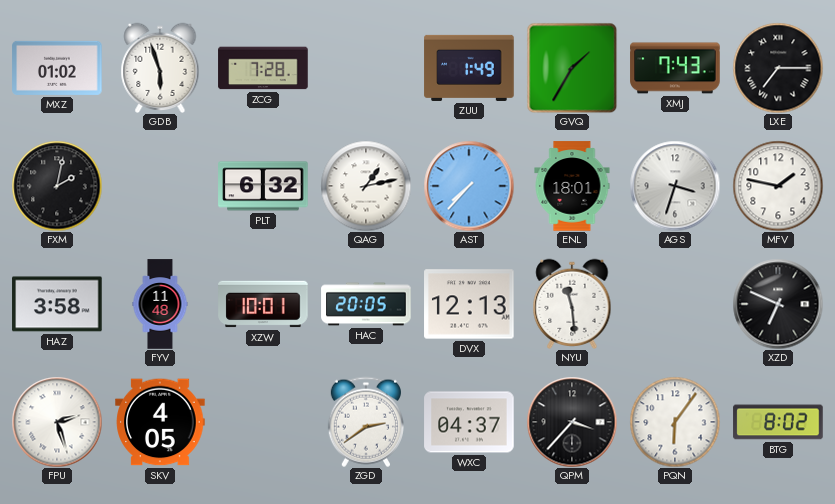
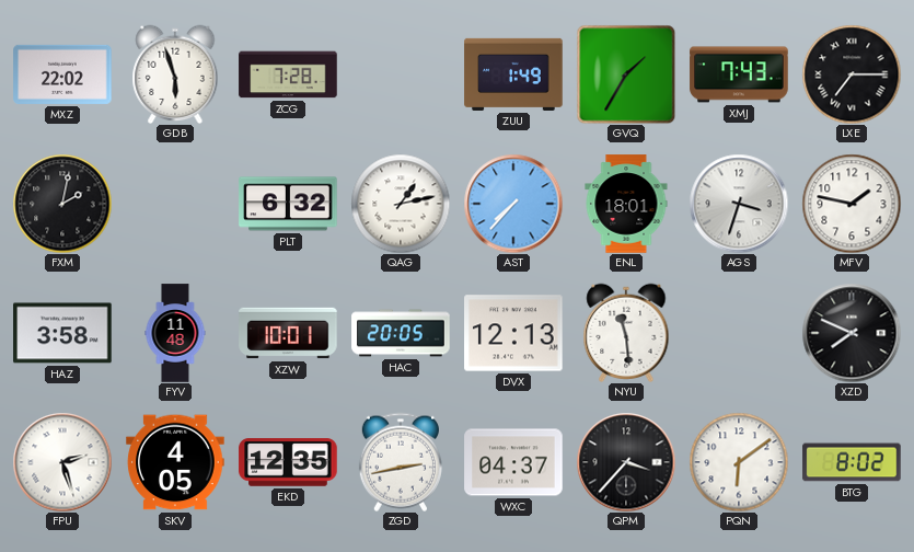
MXZ: 01:02 -> 22:02
XZD: 6:49 -> 7:49
EKD: none -> 12:35
ZGD: 2:39 -> 2:43
PQN: 6:06 -> 6:09
